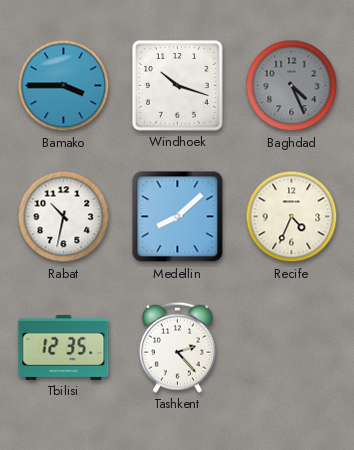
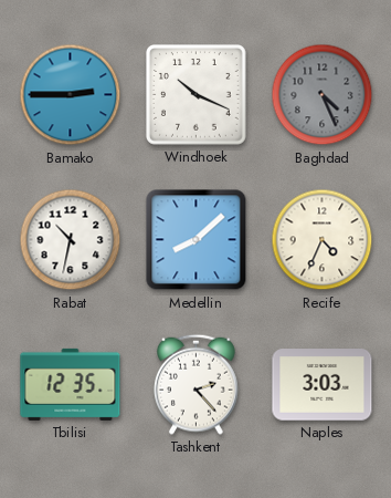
Bamako: 3:45 -> 2:45
Windhoek: 10:18 -> 10:19
Naples: none -> 3:03
